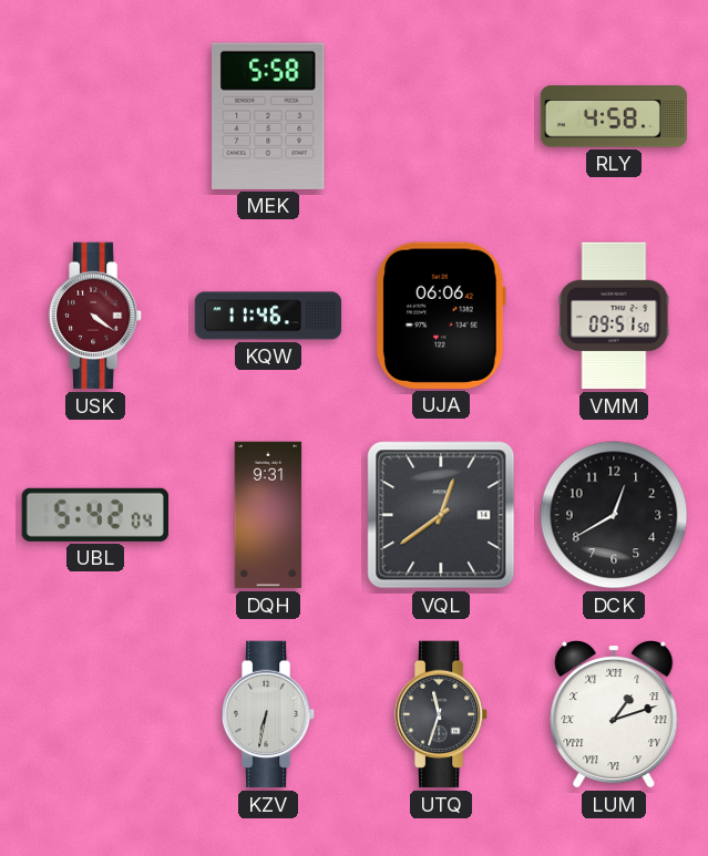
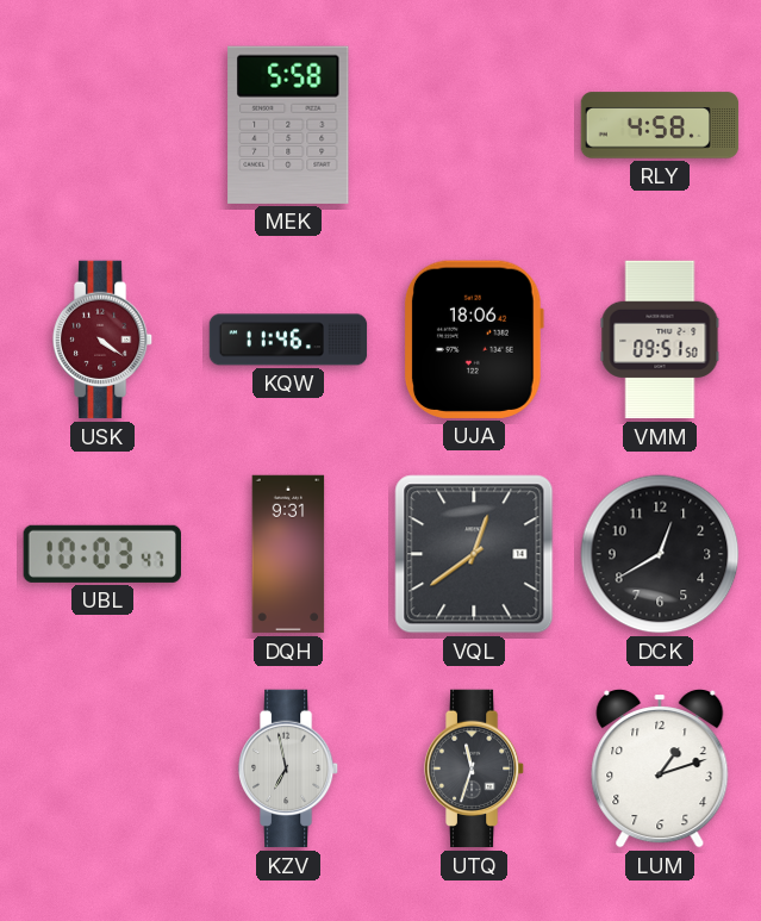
UJA: 06:06 -> 18:06
UBL: 5:42 -> 10:03
KZV: 6:32 -> 6:58
LUM numerals: Roman -> Arabic
